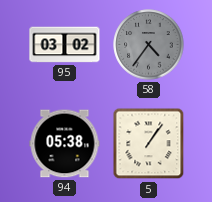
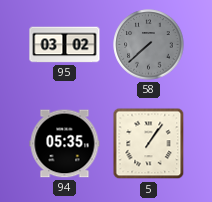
58: 4:36 -> 7:38
94: 05:38 -> 05:35
